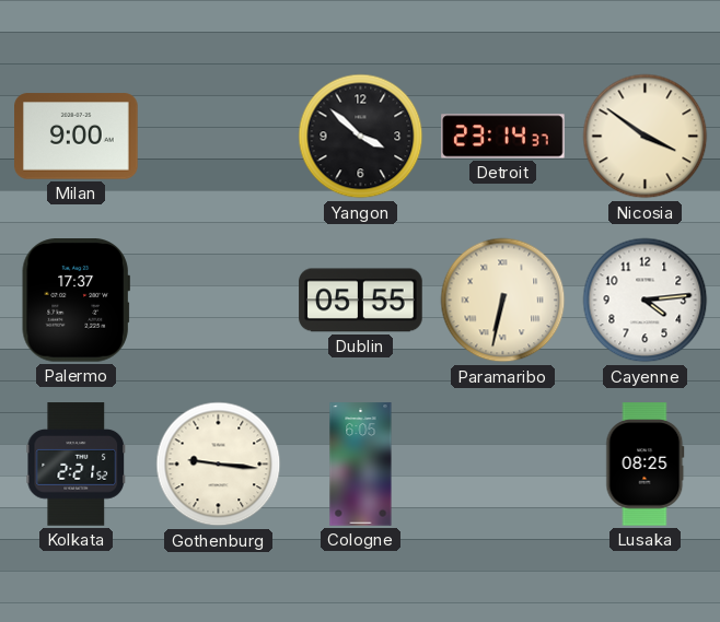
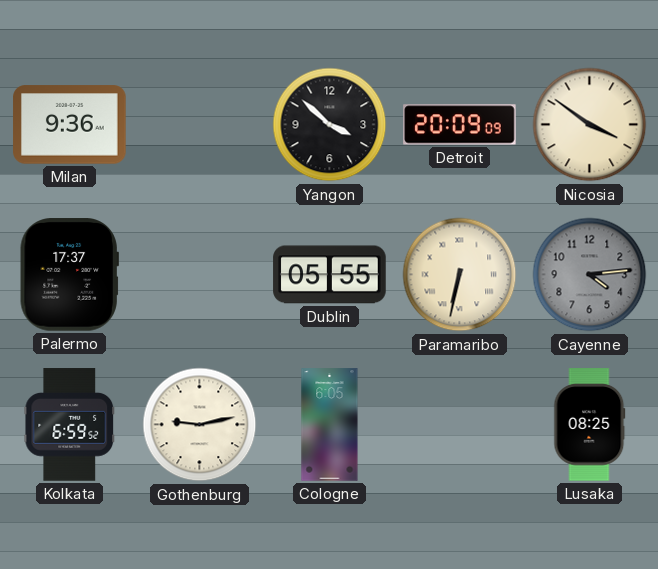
Milan: 9:00 -> 9:36
Detroit: 23:14 -> 20:09
Cayenne dial: white -> grey
Kolkata: 2:21 -> 6:59
Gothenburg: 9:16 -> 9:13
